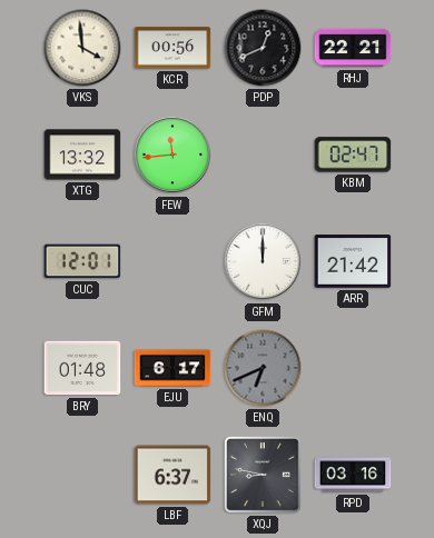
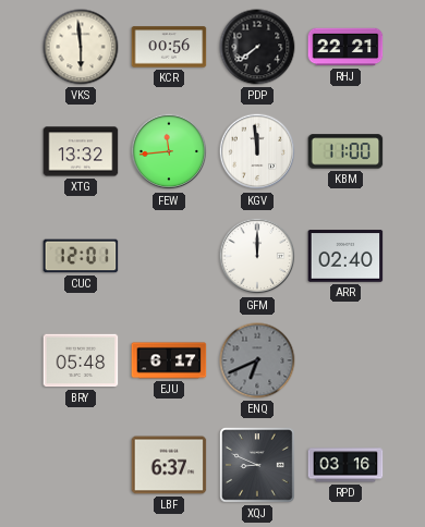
VKS: 3:59 -> 5:59
PDP: 12:41 -> 7:39
KGV: none -> 11:59
KBM: 02:47 -> 11:00
ARR: 21:42 -> 02:40
BRY: 01:48 -> 05:48
XQJ: 8:47 -> 8:49
